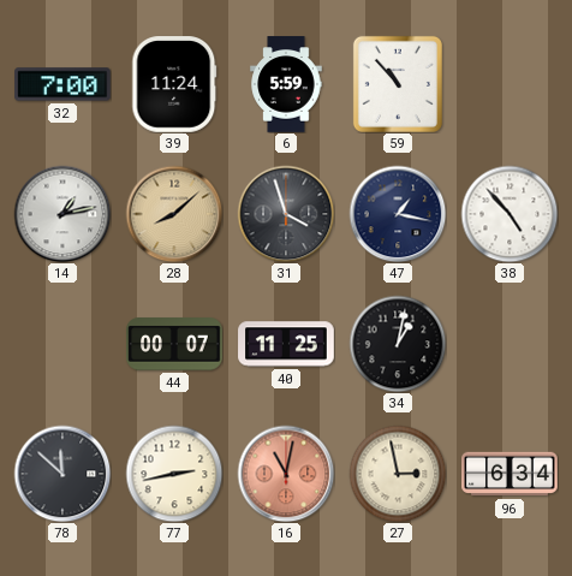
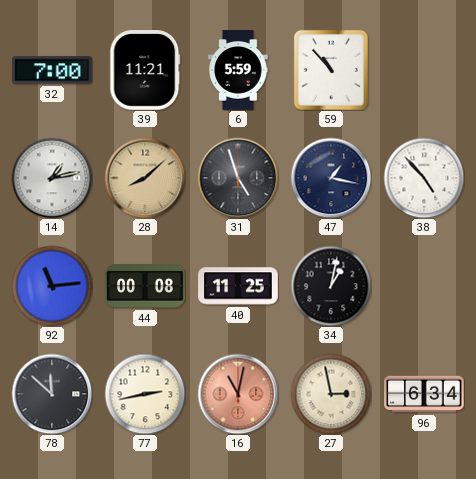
39: 11:24 -> 11:21
31: 3:57 -> 4:57
92: none -> 11:14
44: 00:07 -> 00:08
